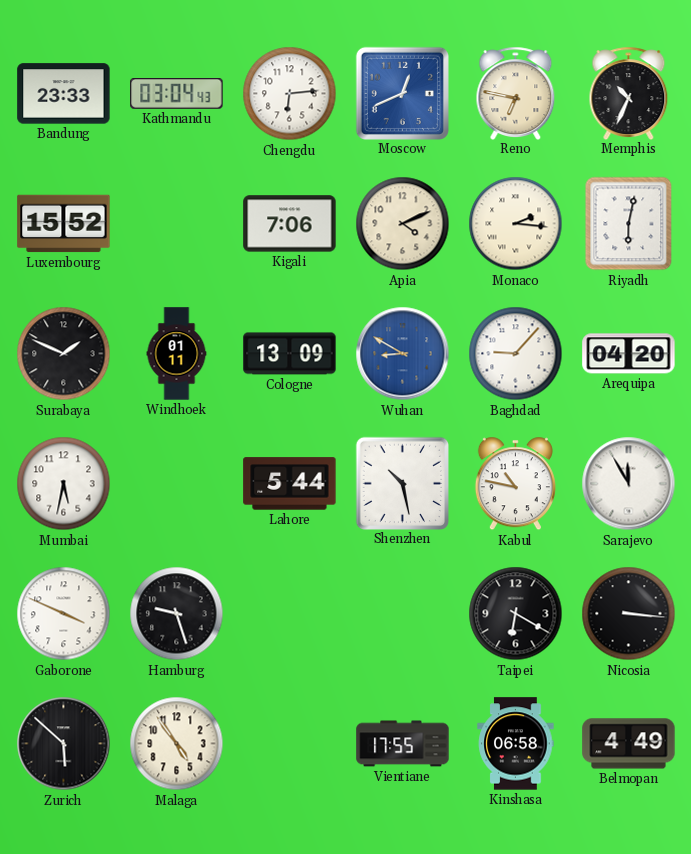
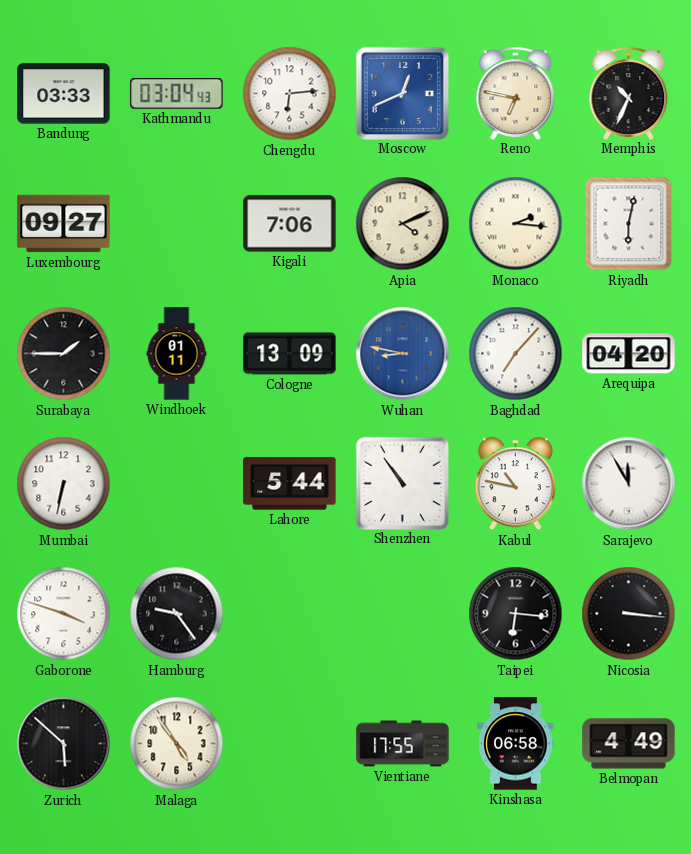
Bandung: 23:33 -> 03:33
Luxembourg: 15:52 -> 09:27
Surabaya: 1:49 -> 1:45
Wuhan: 8:50 -> 8:47
Baghdad: 9:07 -> 7:07
Mumbai: 5:32 -> 6:32
Shenzhen: 10:28 -> 10:54
Gaborone: 3:49 -> 3:48
Hamburg: 9:27 -> 9:24
Taipei: 6:20 -> 6:16
